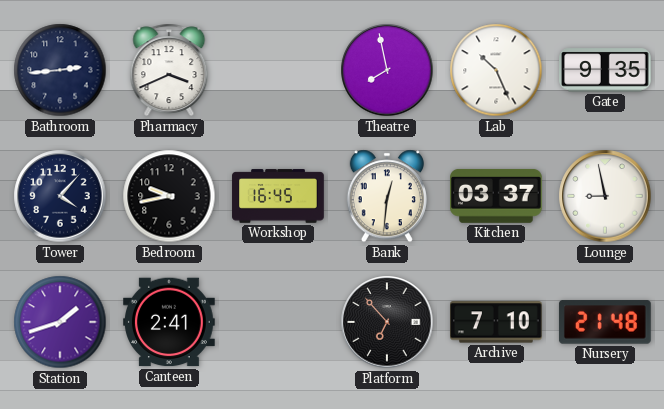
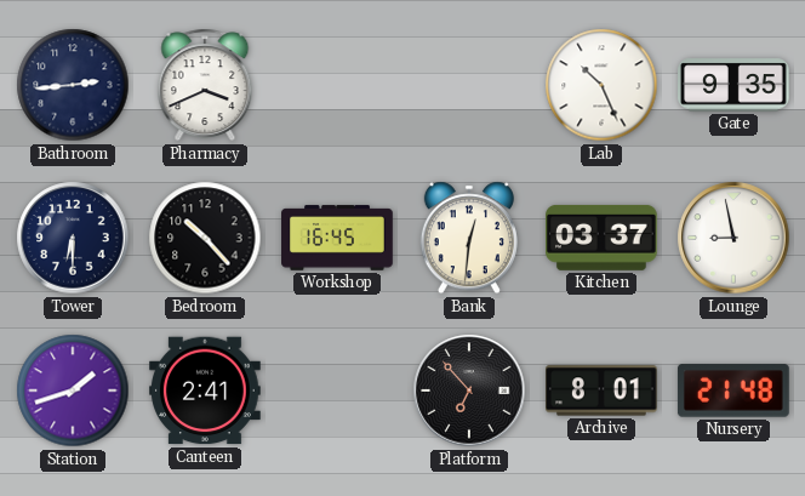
Theatre: 7:58 -> none
Tower: 4:07 -> 6:30
Bedroom: 9:43 -> 10:23
Archive: 7:10 -> 8:01
